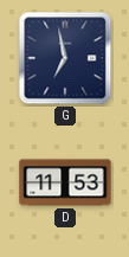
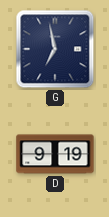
D: 11:53 -> 9:19
